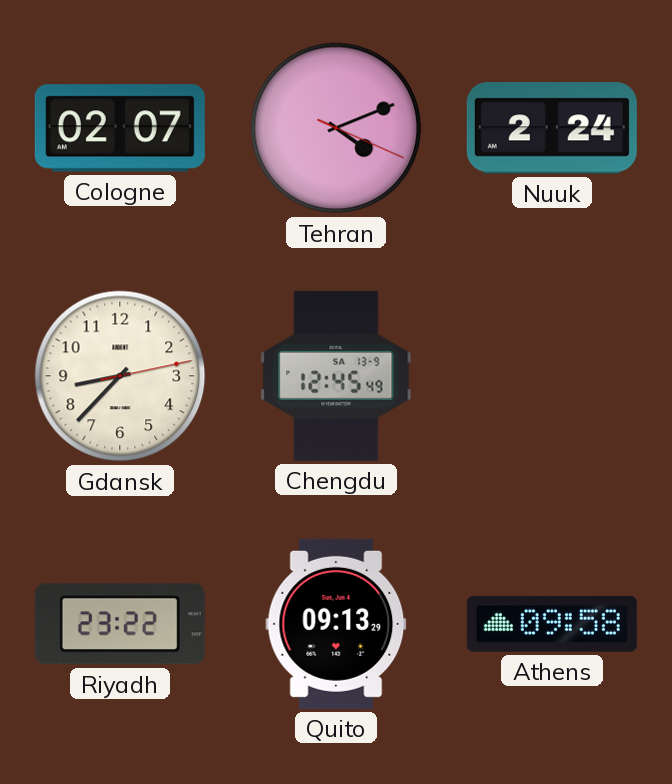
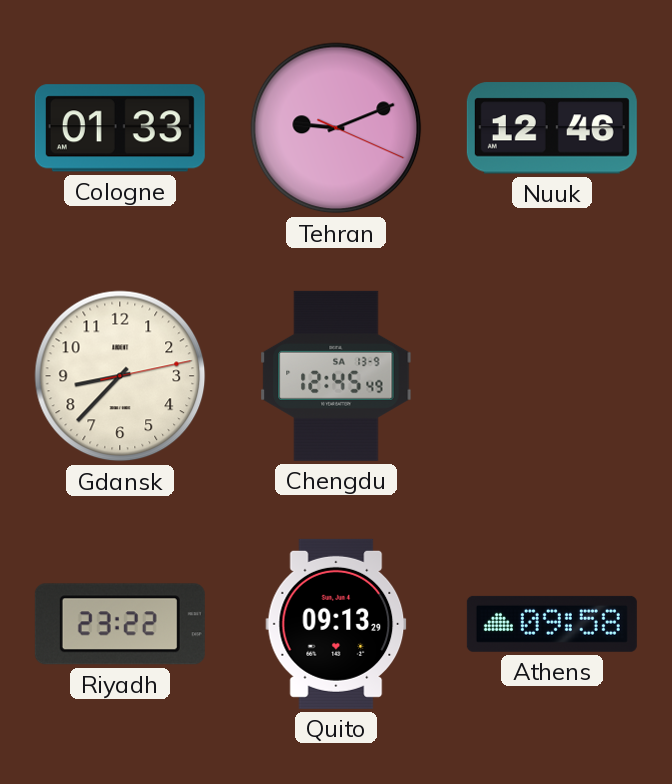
Cologne: 02:07 -> 01:33
Tehran: 4:11 -> 9:11
Nuuk: 2:24 -> 12:46
